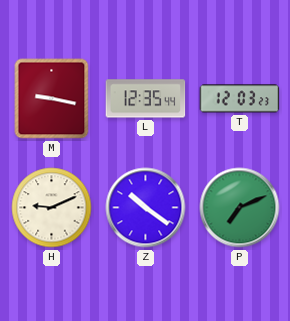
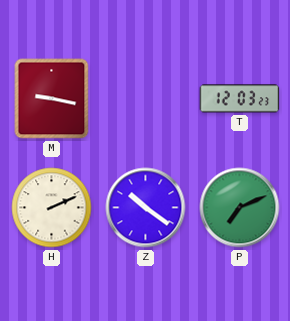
L: 12:35 -> none
H: 9:11 -> 2:11
